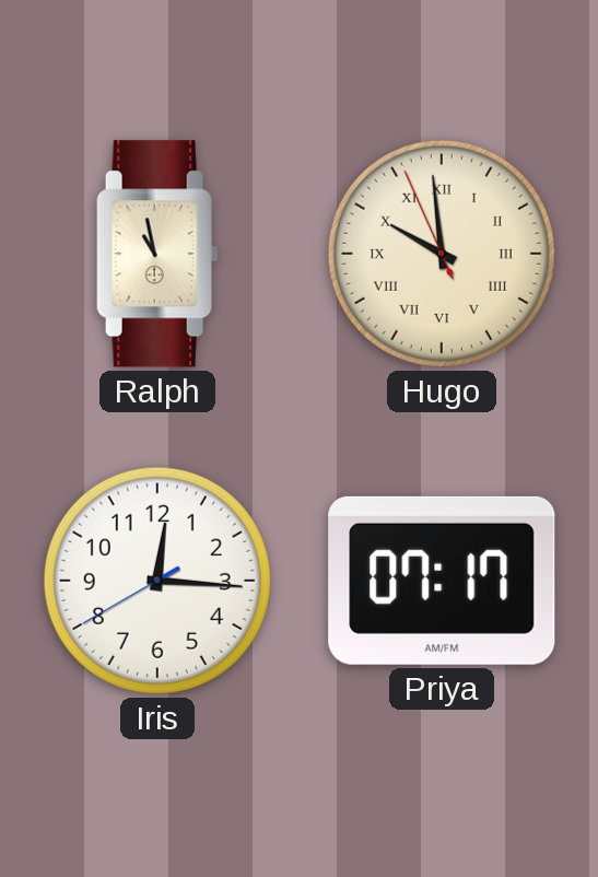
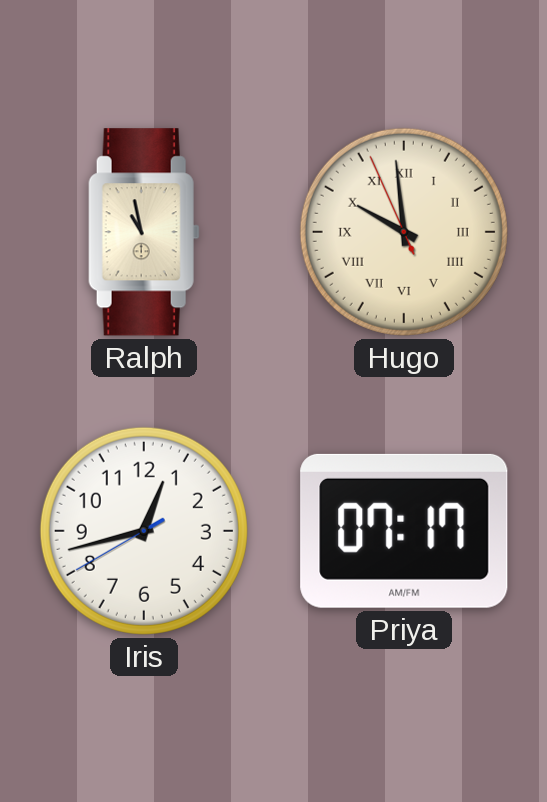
Iris: 12:15 -> 12:42
